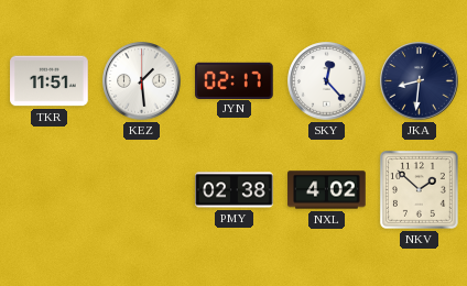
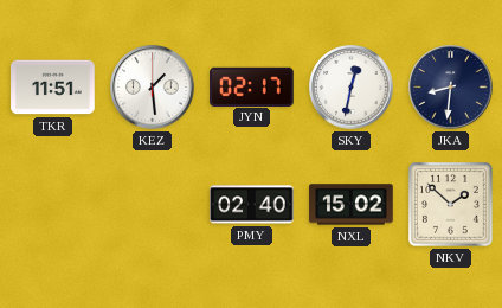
SKY: 12:23 -> 12:32
PMY: 02:38 -> 02:40
NXL: 4:02 -> 15:02
